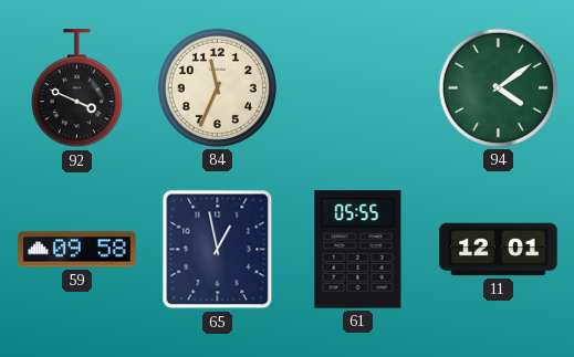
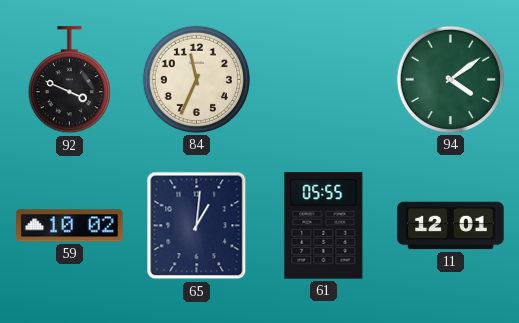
59: 09:58 -> 10:02
65: 12:58 -> 1:01
